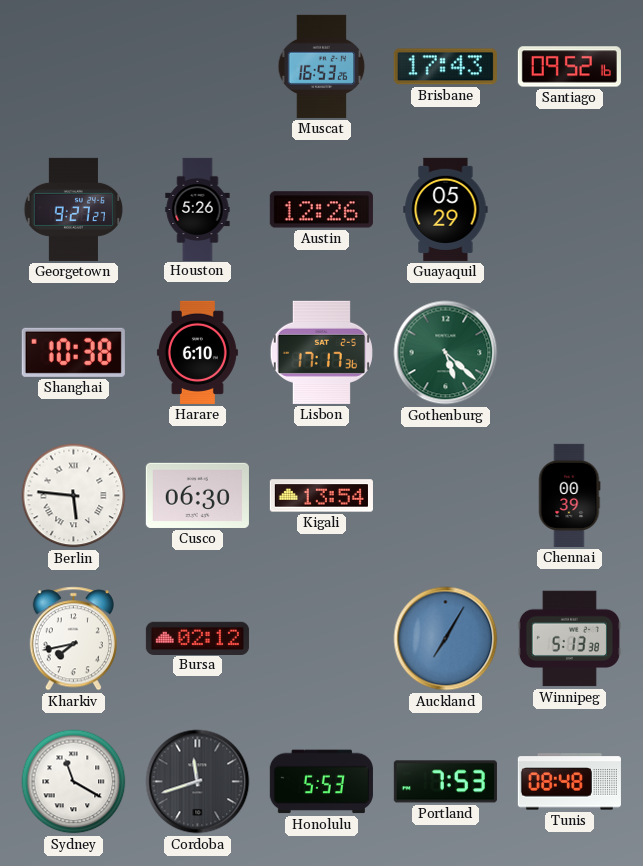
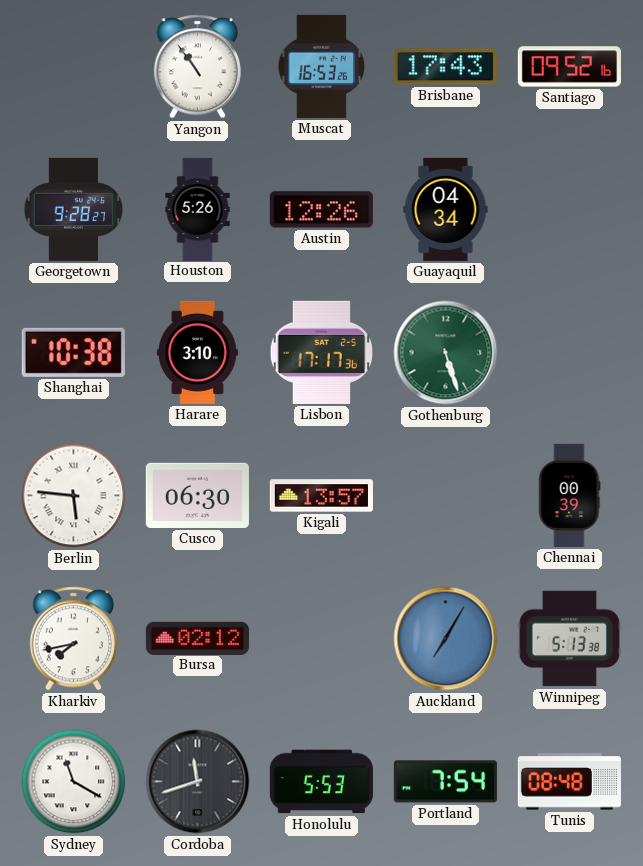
Yangon: none -> 10:54
Georgetown: 9:27 -> 9:28
Guayaquil: 05:29 -> 04:34
Harare: 6:10 -> 3:10
Gothenburg: 5:22 -> 5:27
Kigali: 13:54 -> 13:57
Portland: 7:53 -> 7:54
